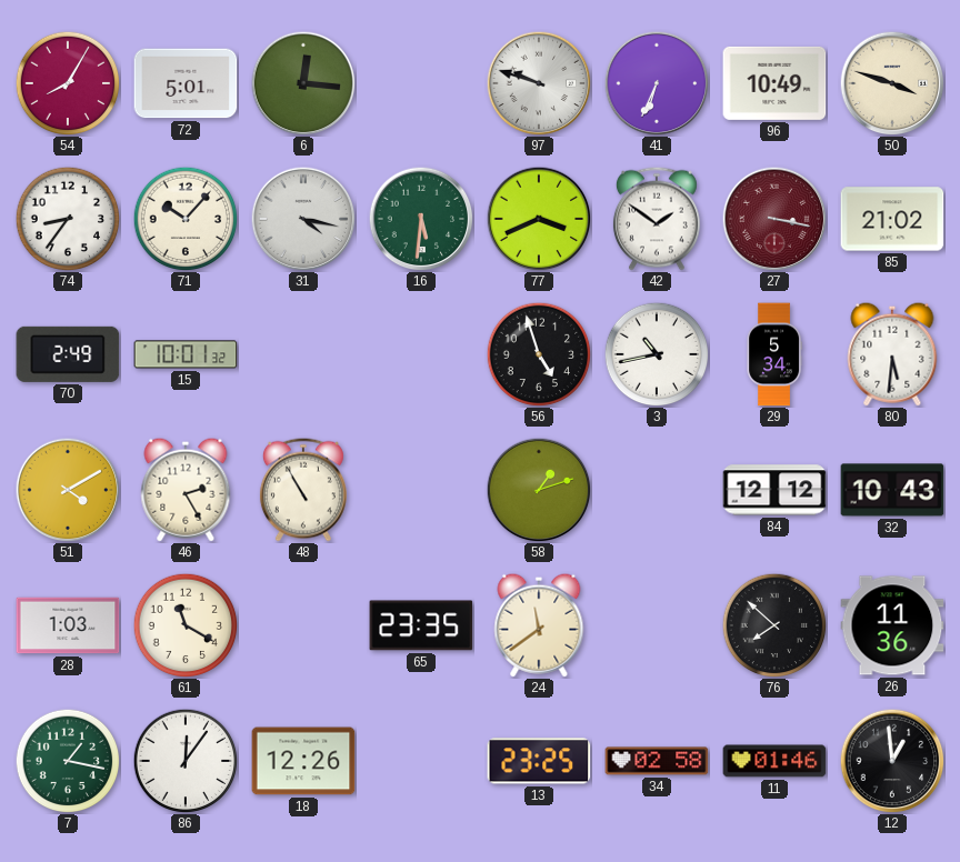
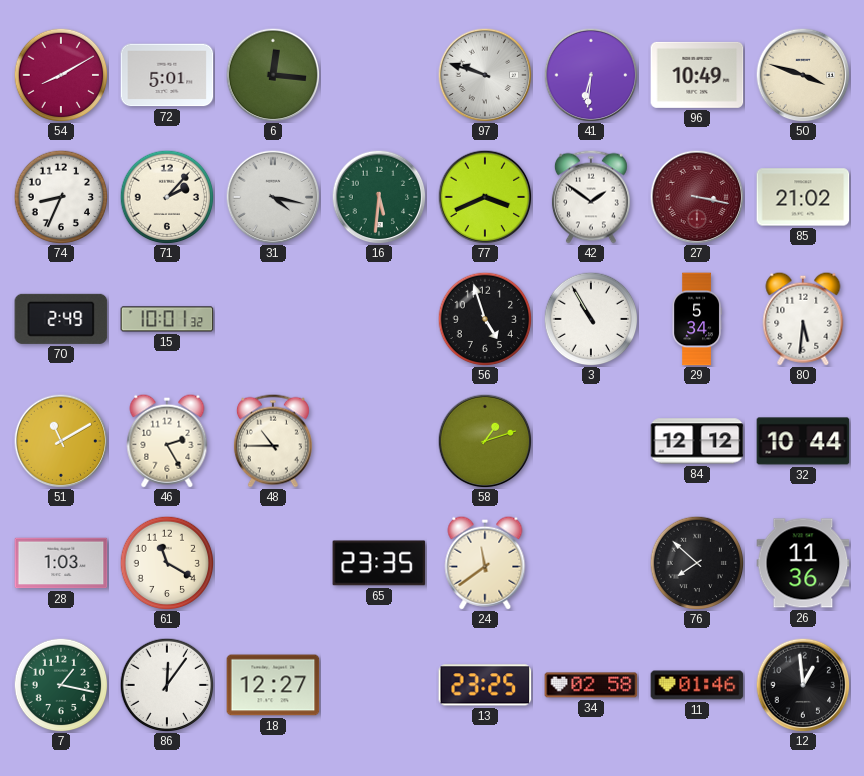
54: 8:05 -> 8:10
41: 6:34 -> 6:31
74: 8:36 -> 8:34
71: 10:07 -> 2:07
3: 10:43 -> 10:55
51: 4:10 -> 11:10
48: 10:55 -> 10:45
32: 10:43 -> 10:44
18: 12:26 -> 12:27
